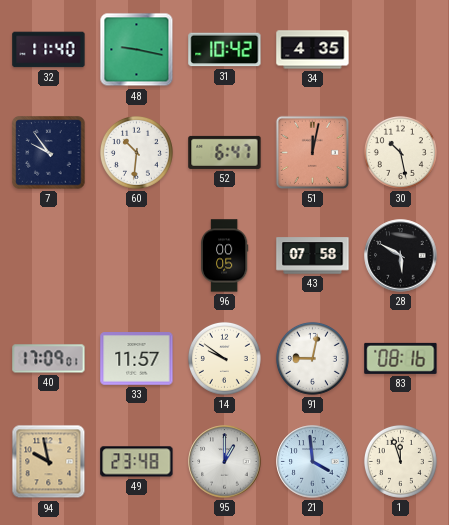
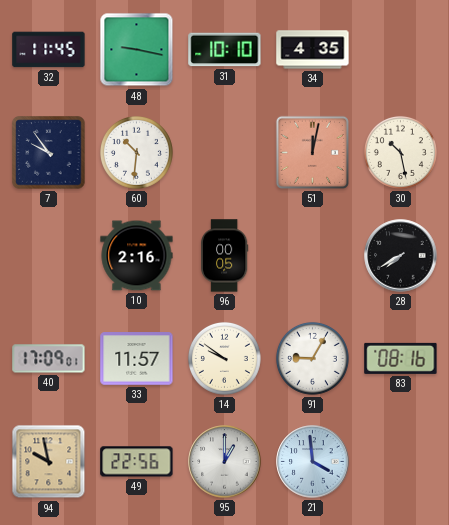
32: 11:40 -> 11:45
31: 10:42 -> 10:10
52: 6:47 -> none
10: none -> 2:16
43: 07:58 -> none
28: 5:50 -> 7:40
91: 9:02 -> 9:05
49: 23:48 -> 22:56
1: 11:57 -> none
